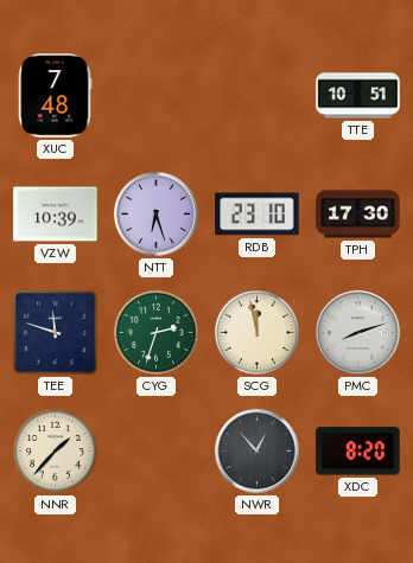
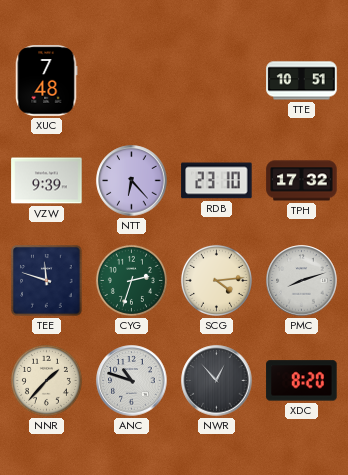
VZW: 10:39 -> 9:39
NTT: 6:27 -> 6:23
TPH: 17:30 -> 17:32
SCG: 11:58 -> 4:14
ANC: none -> 10:48
